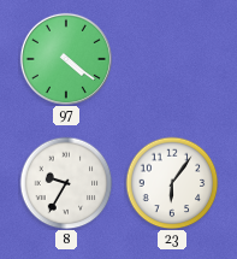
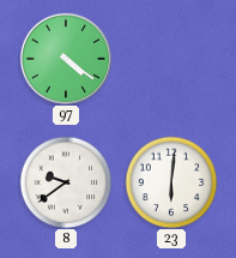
8: 9:35 -> 9:39
23: 6:06 -> 6:01
